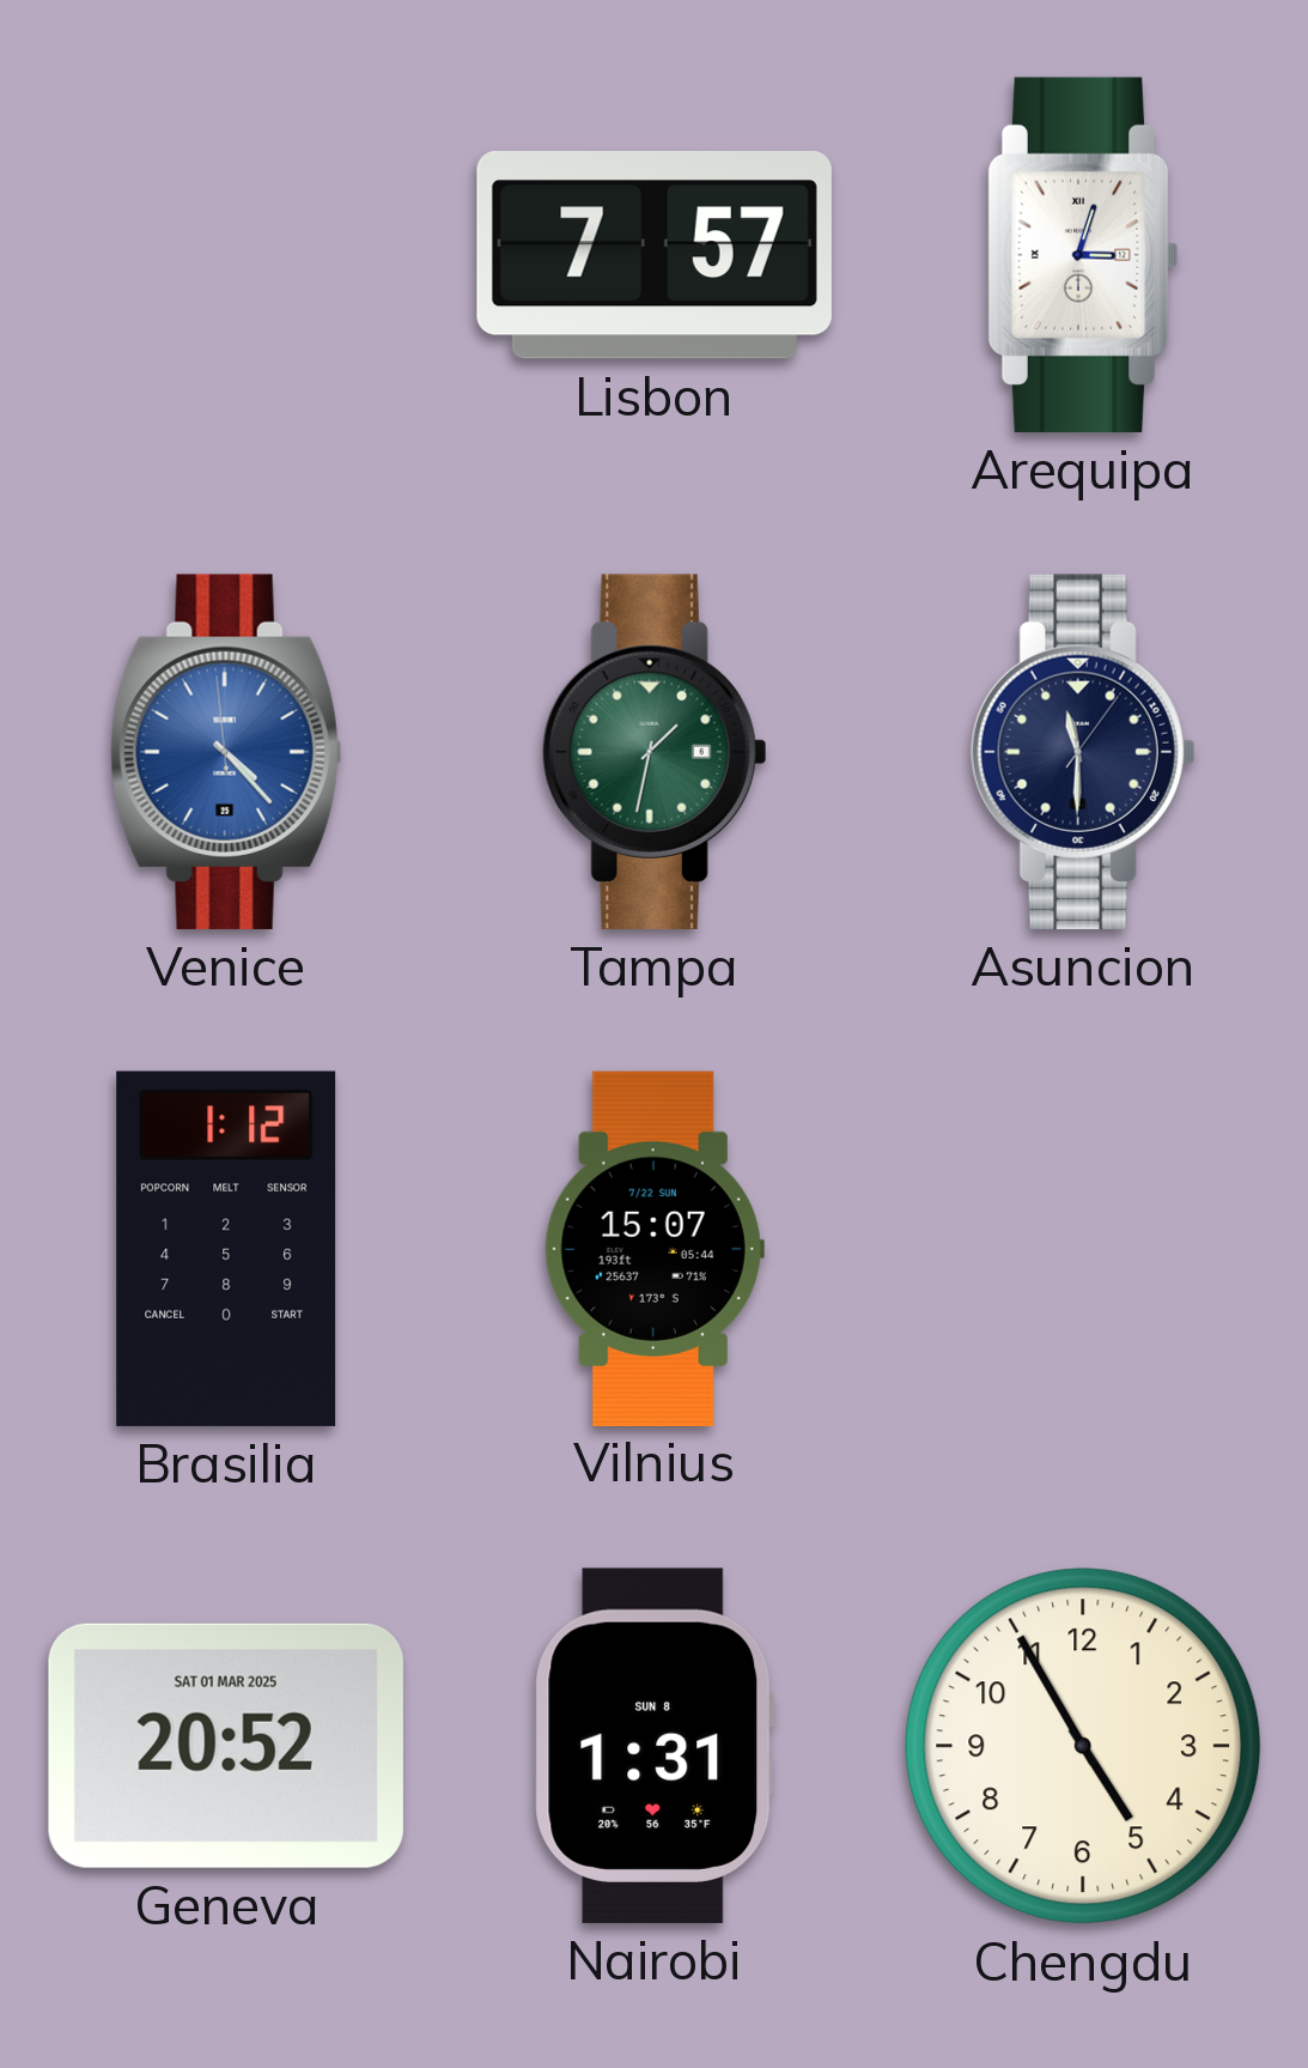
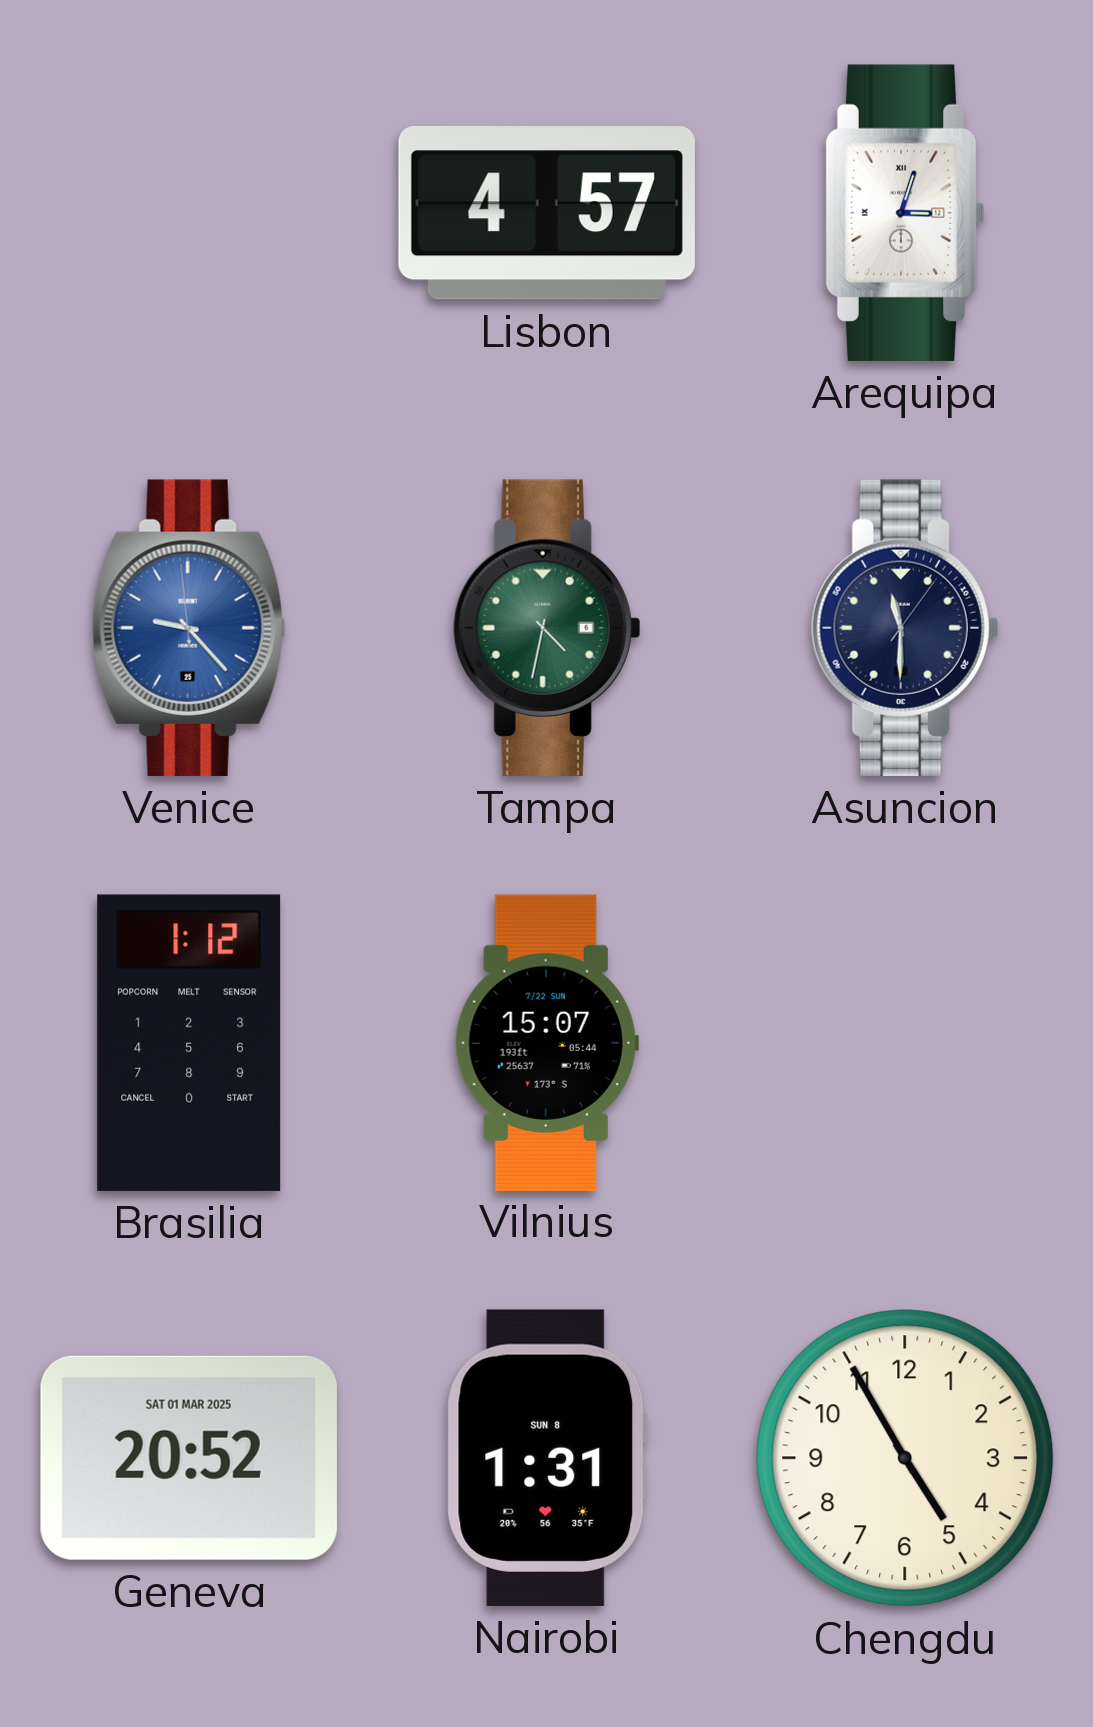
Lisbon: 7:57 -> 4:57
Venice: 4:22 -> 9:22
Tampa: 1:32 -> 4:32
